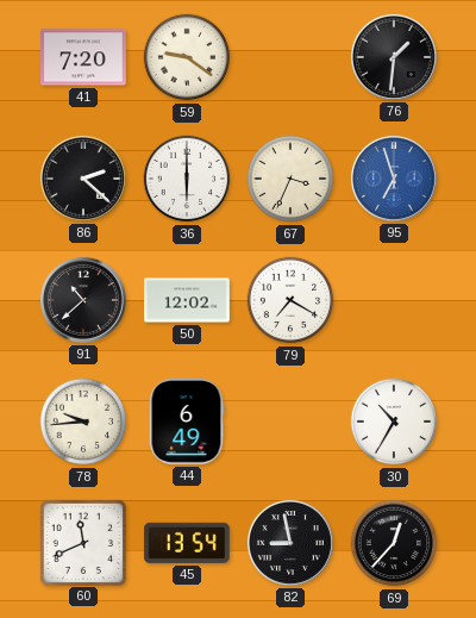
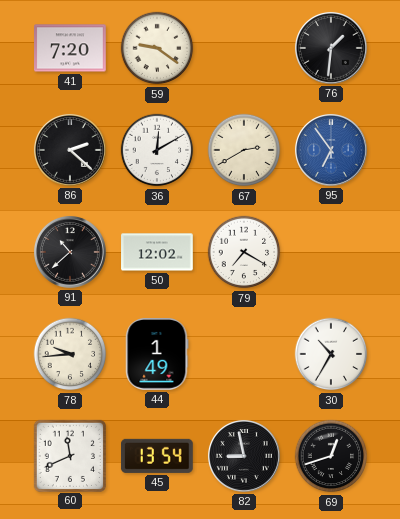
36: 6:00 -> 12:10
67: 3:34 -> 2:40
95: 6:57 -> 6:54
44: 6:49 -> 1:49
69: 12:37 -> 12:42
